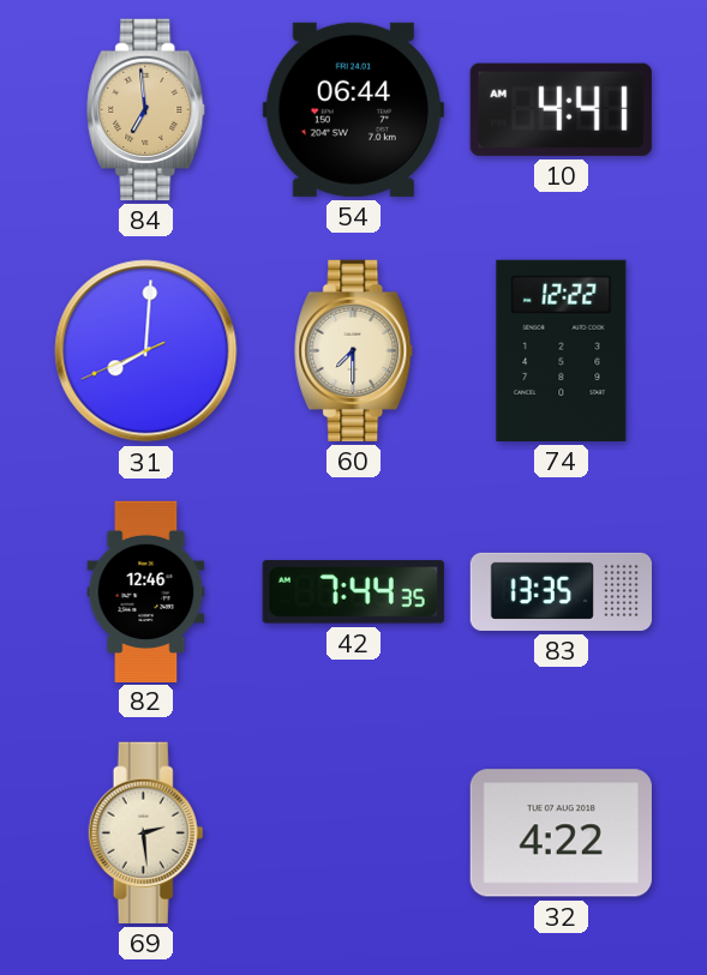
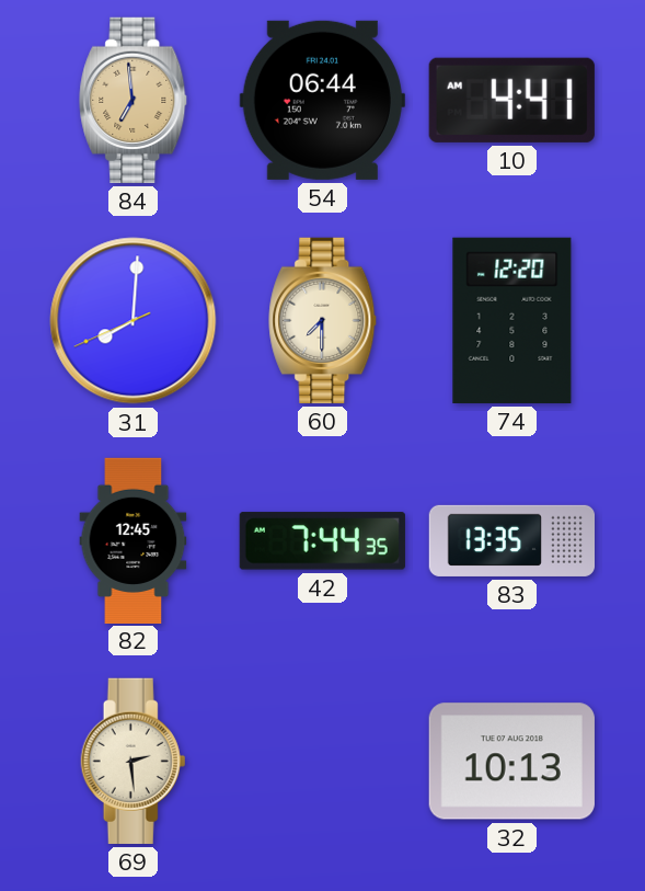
74: 12:22 -> 12:20
82: 12:46 -> 12:45
32: 4:22 -> 10:13
